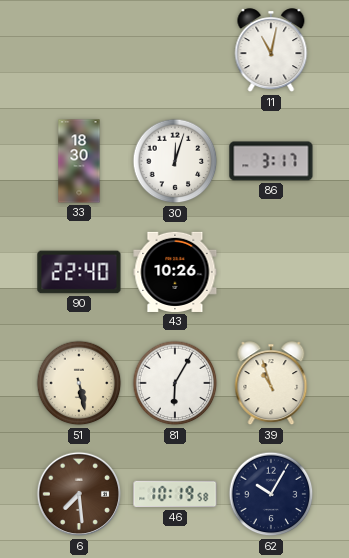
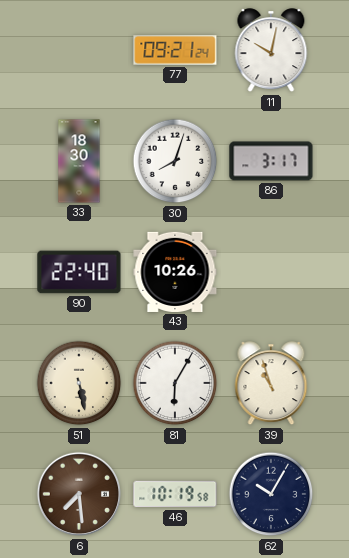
77: none -> 09:21
11: 11:02 -> 10:02
30: 12:03 -> 8:03
